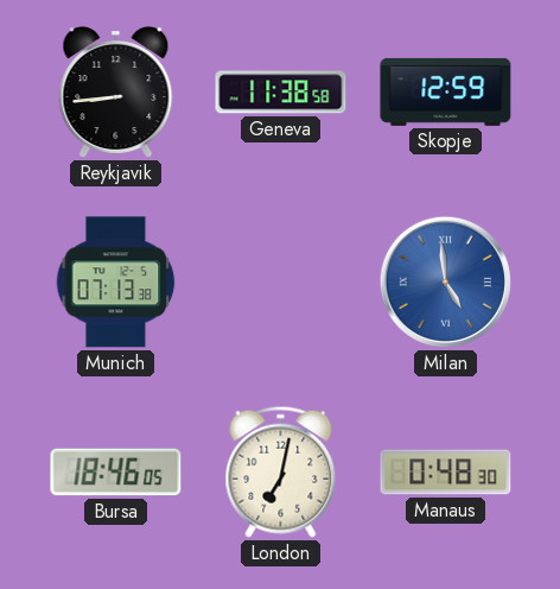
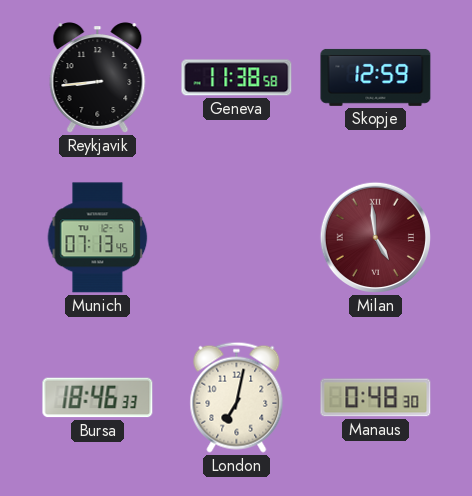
Munich: 07:13:38 -> 07:13:45
Milan dial: blue -> burgundy
Bursa: 18:46:05 -> 18:46:33
